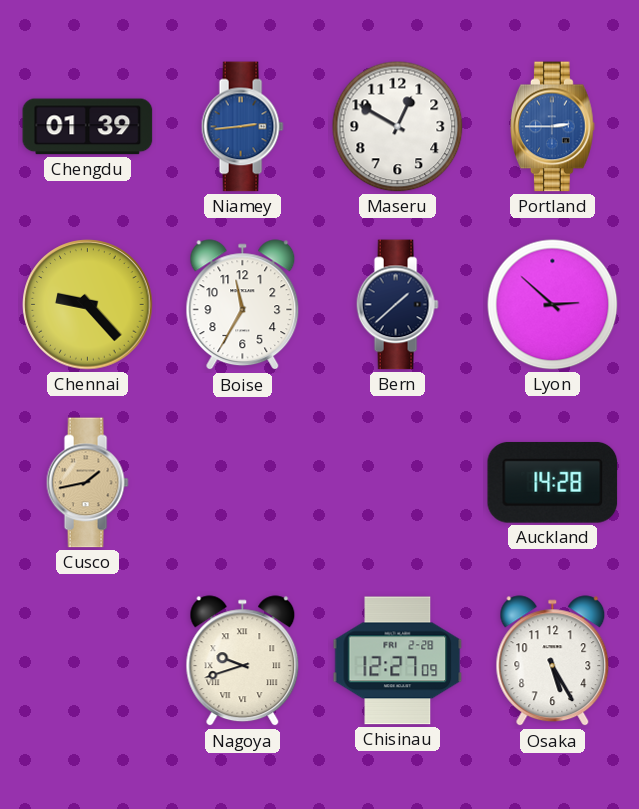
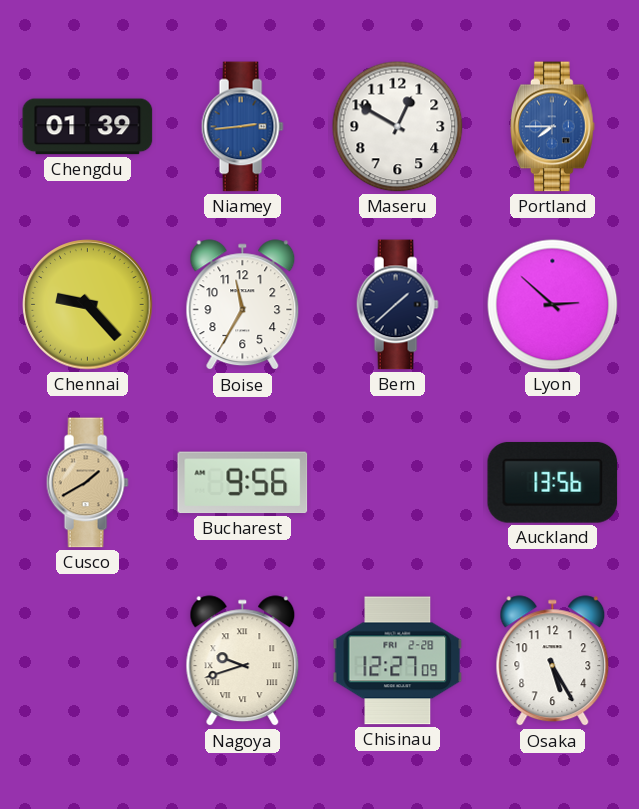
Portland: 2:45 -> 7:45
Cusco: 1:43 -> 1:40
Bucharest: none -> 9:56
Auckland: 14:28 -> 13:56
